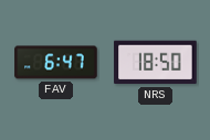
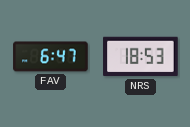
NRS: 18:50 -> 18:53
